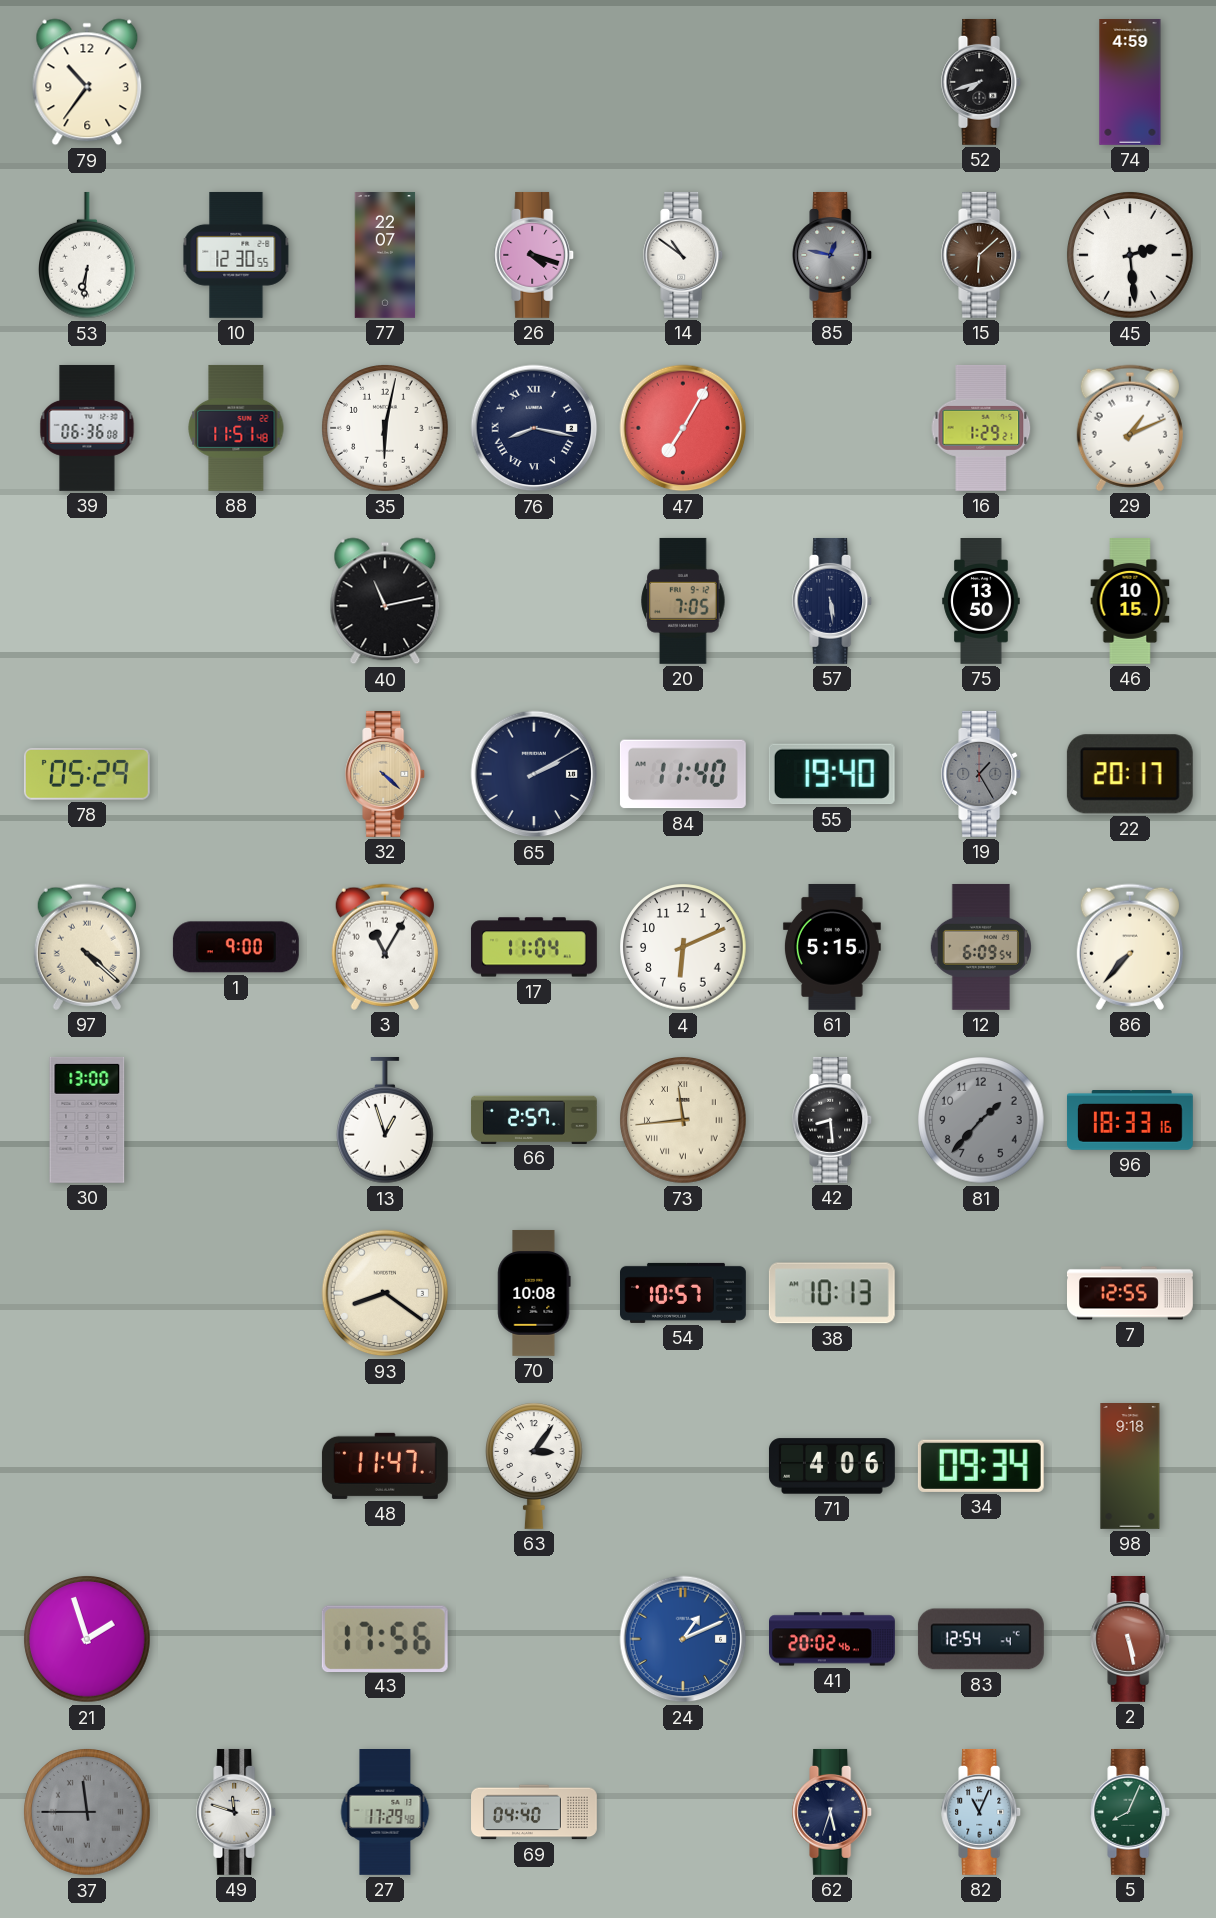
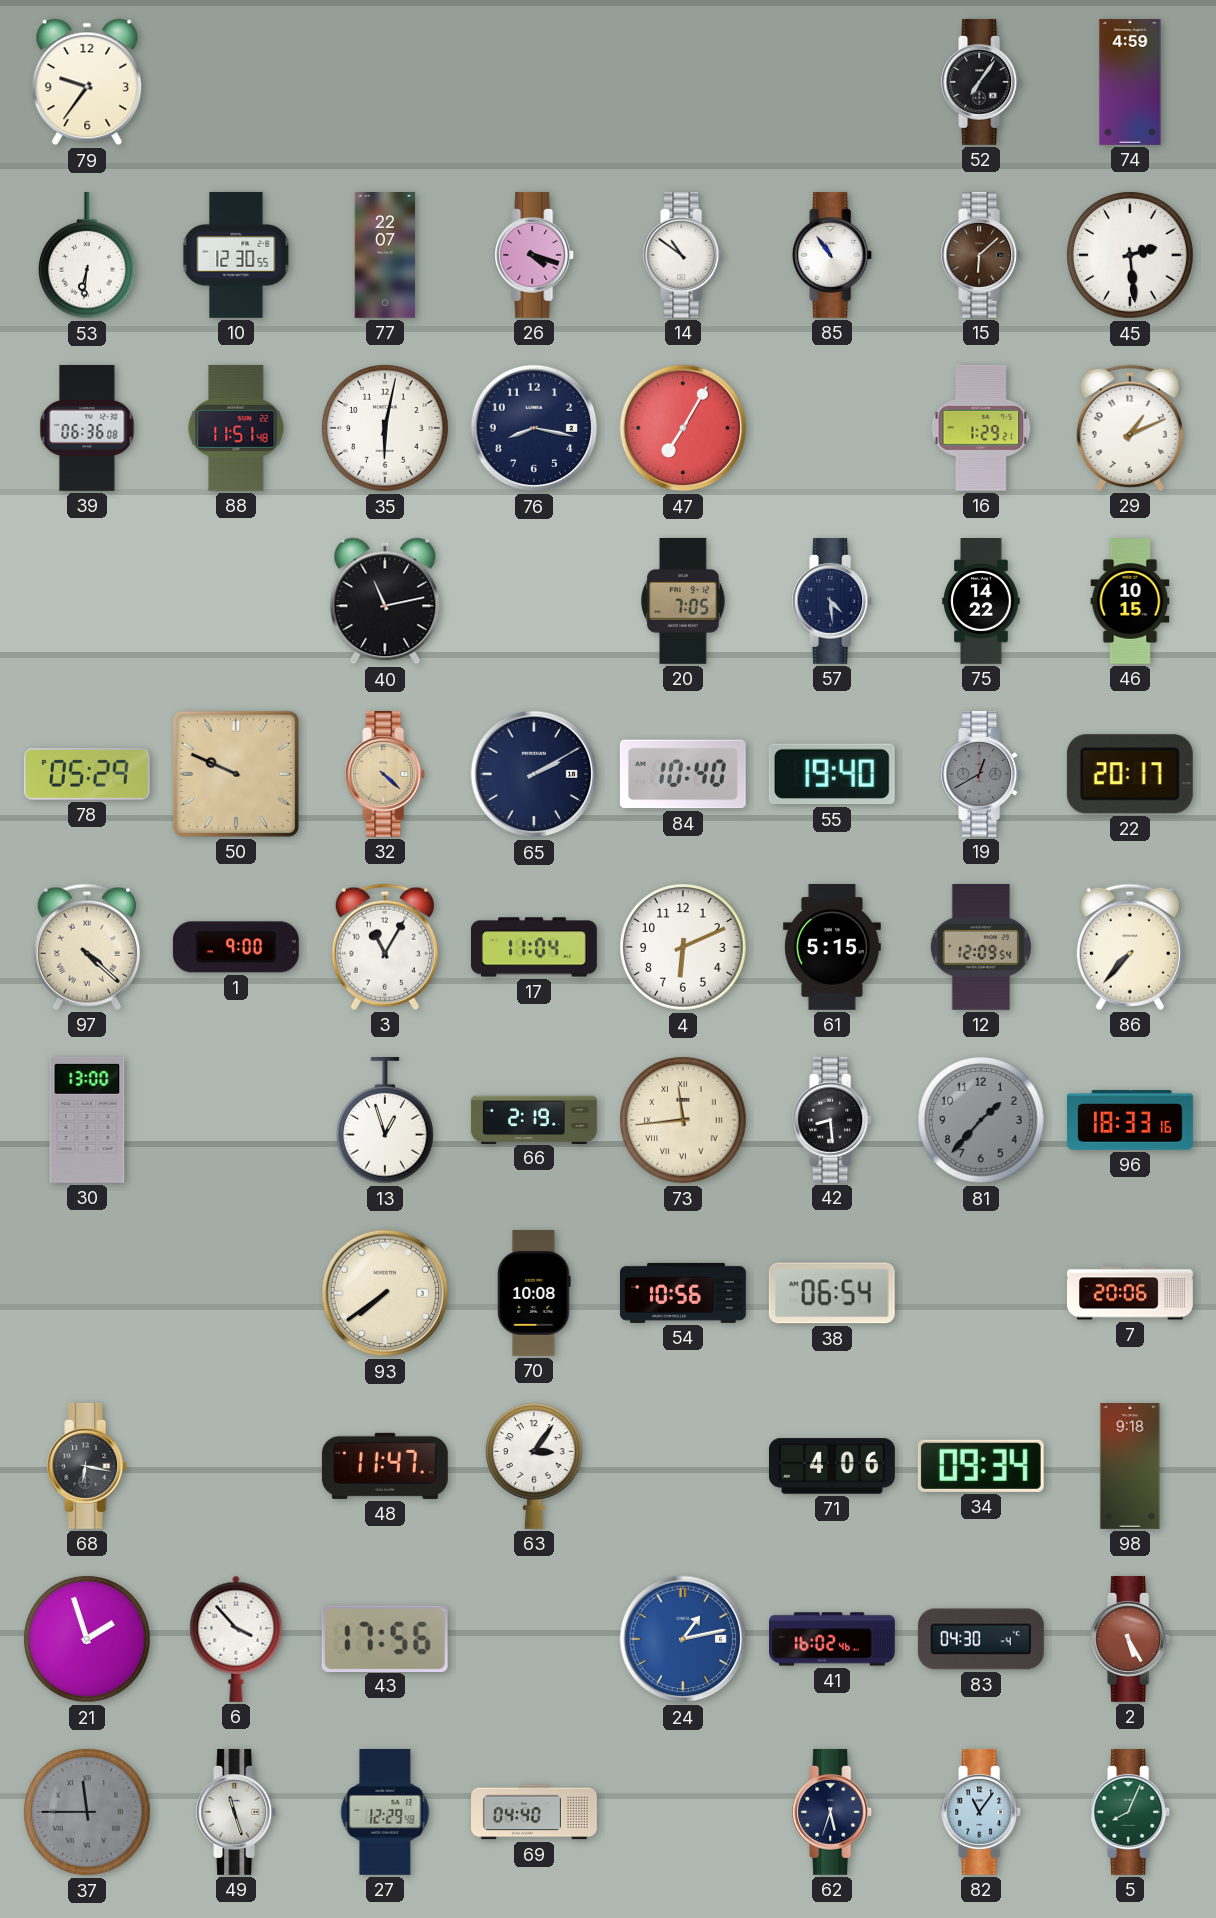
79: 10:36 -> 9:36
52: 7:42 -> 7:06
85: 12:47 -> 10:54
85 dial: grey -> white
76 numerals: Roman -> Arabic
57: 5:29 -> 4:29
75: 13:50 -> 14:22
50: none -> 9:49
84: 11:40 -> 10:40
19: 1:25 -> 12:40
12: 6:09 -> 12:09
66: 2:57 -> 2:19
93: 8:21 -> 7:39
54: 10:57 -> 10:56
38: 10:13 -> 06:54
7: 12:55 -> 20:06
68: none -> 6:17
6: none -> 3:53
24: 1:11 -> 1:13
41: 20:02 -> 16:02
83: 12:54 -> 04:30
2: 5:28 -> 5:25
49: 11:48 -> 11:27
27: 17:29 -> 12:29
82: 11:04 -> 11:06
